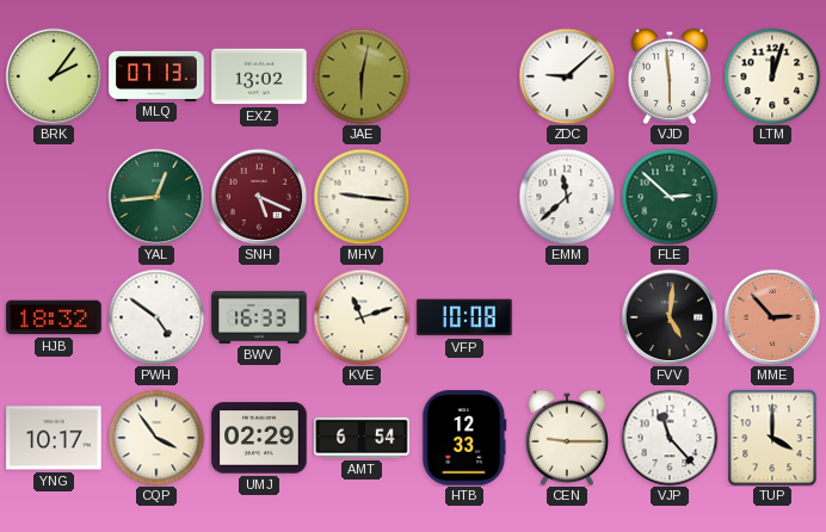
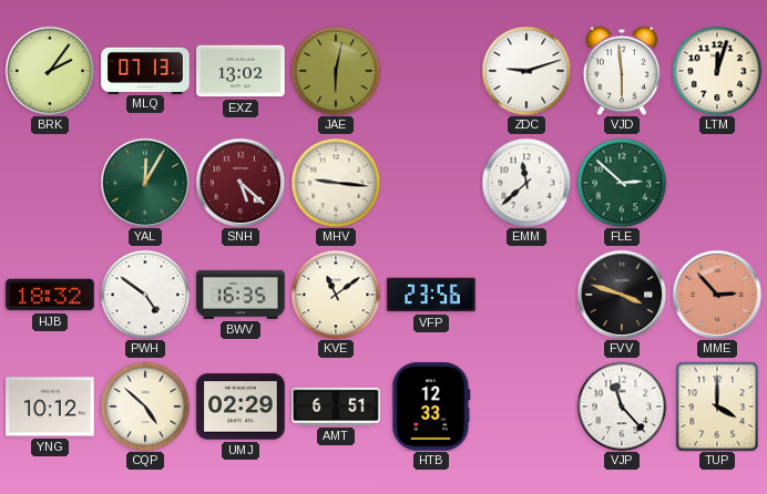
ZDC: 9:08 -> 9:12
YAL: 12:44 -> 12:05
SNH: 5:19 -> 5:22
BWV: 16:33 -> 16:35
KVE: 11:12 -> 11:09
VFP: 10:08 -> 23:56
FVV: 5:01 -> 3:48
YNG: 10:17 -> 10:12
CQP: 3:54 -> 4:52
AMT: 6:54 -> 6:51
CEN: 9:15 -> none
